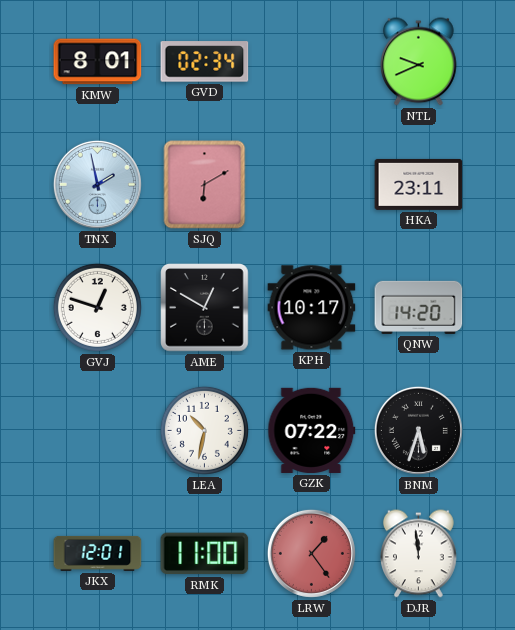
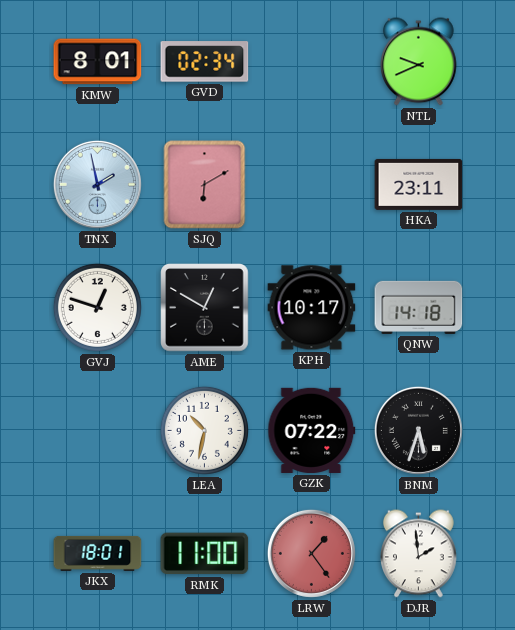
QNW: 14:20 -> 14:18
JKX: 12:01 -> 18:01
DJR: 11:59 -> 1:59
